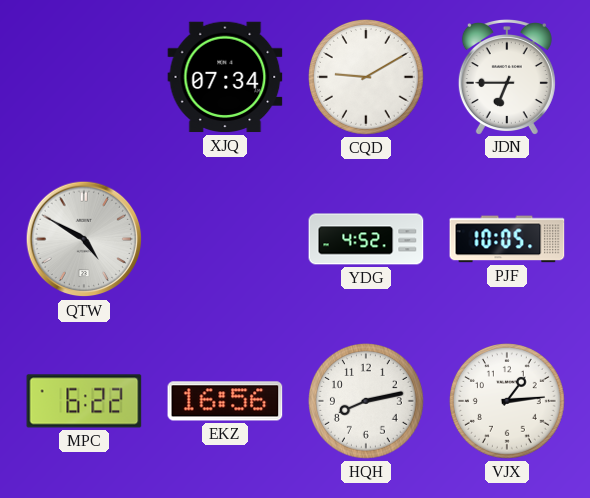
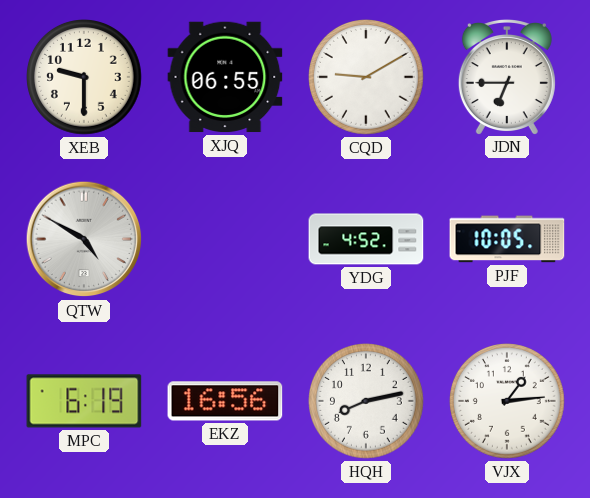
XEB: none -> 9:30
XJQ: 07:34 -> 06:55
MPC: 6:22 -> 6:19
